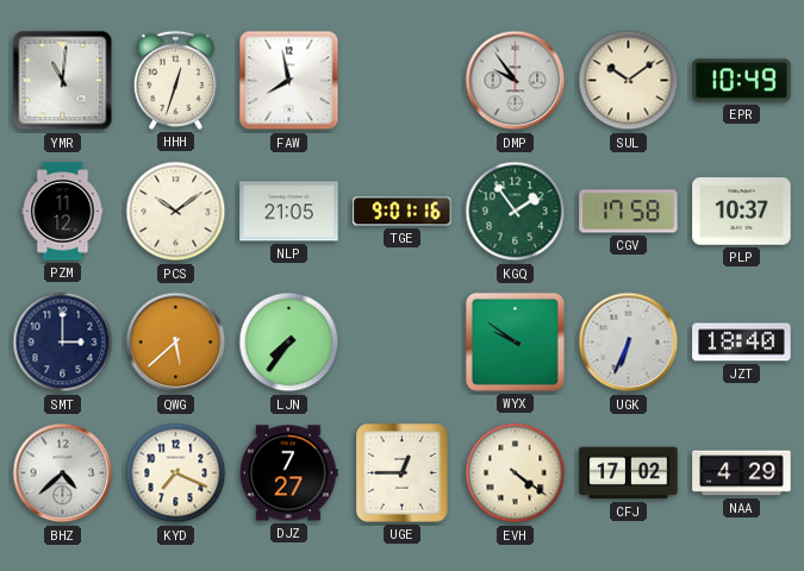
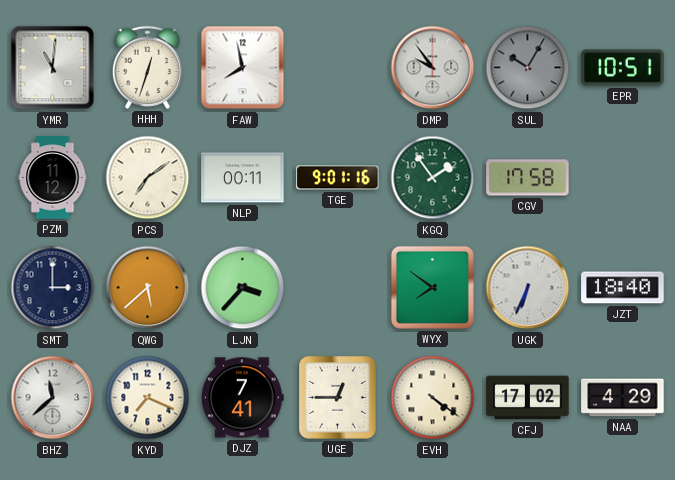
SUL: 10:09 -> 10:05
SUL dial: cream -> grey
EPR: 10:49 -> 10:51
PCS: 10:09 -> 7:09
NLP: 21:05 -> 00:11
PLP: 10:37 -> none
LJN: 7:36 -> 3:37
WYX: 9:51 -> 7:51
BHZ: 4:38 -> 11:38
DJZ: 7:27 -> 7:41
